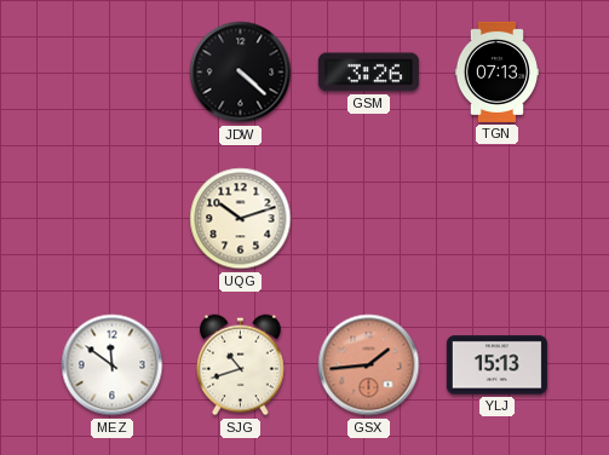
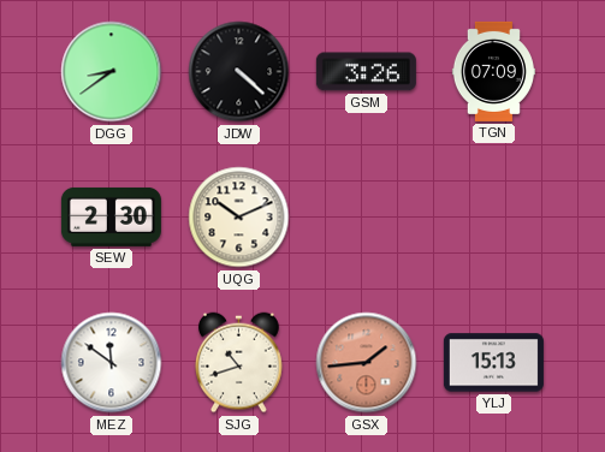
DGG: none -> 8:39
TGN: 07:13 -> 07:09
SEW: none -> 2:30
UQG: 10:12 -> 10:11
